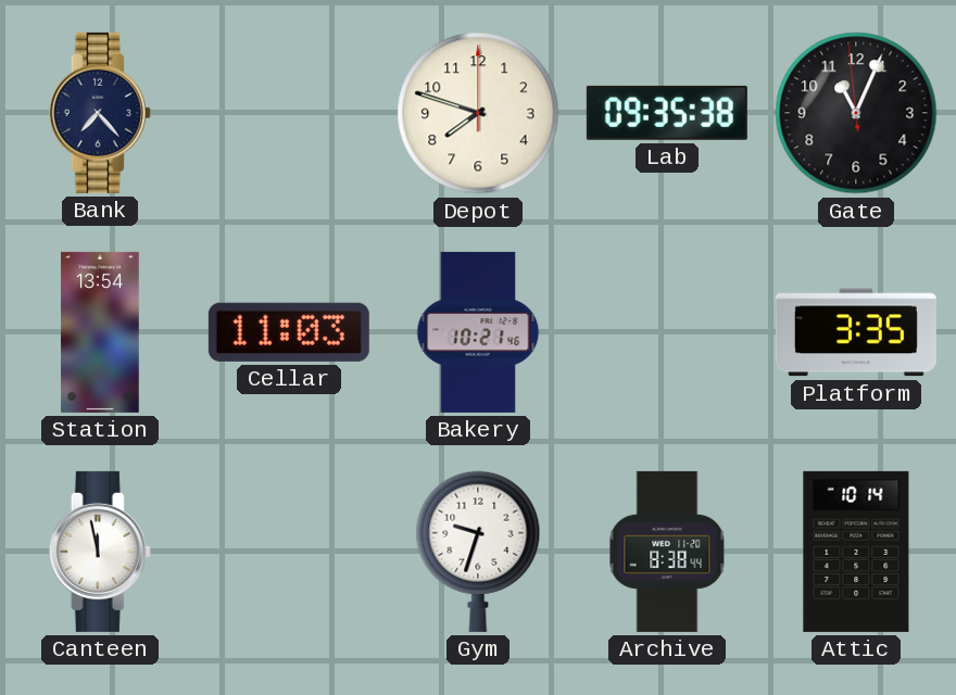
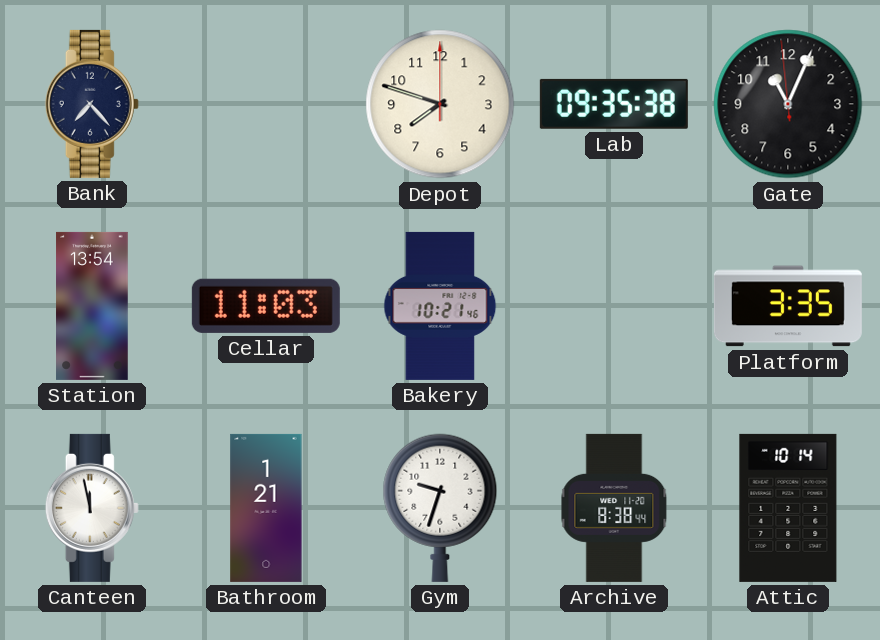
Bathroom: none -> 1:21
